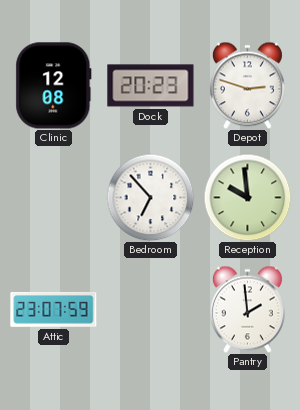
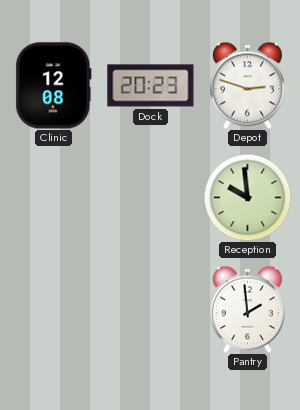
Bedroom: 6:53 -> none
Attic: 23:07 -> none
